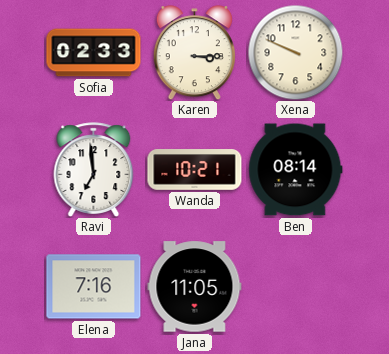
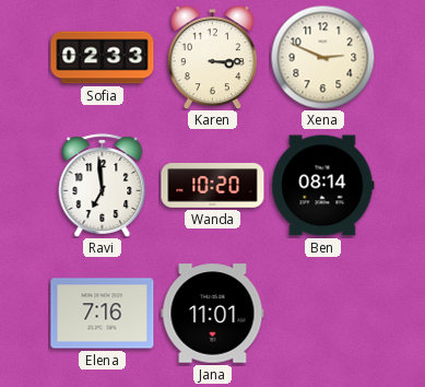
Xena: 9:49 -> 2:49
Wanda: 10:21 -> 10:20
Jana: 11:05 -> 11:01
